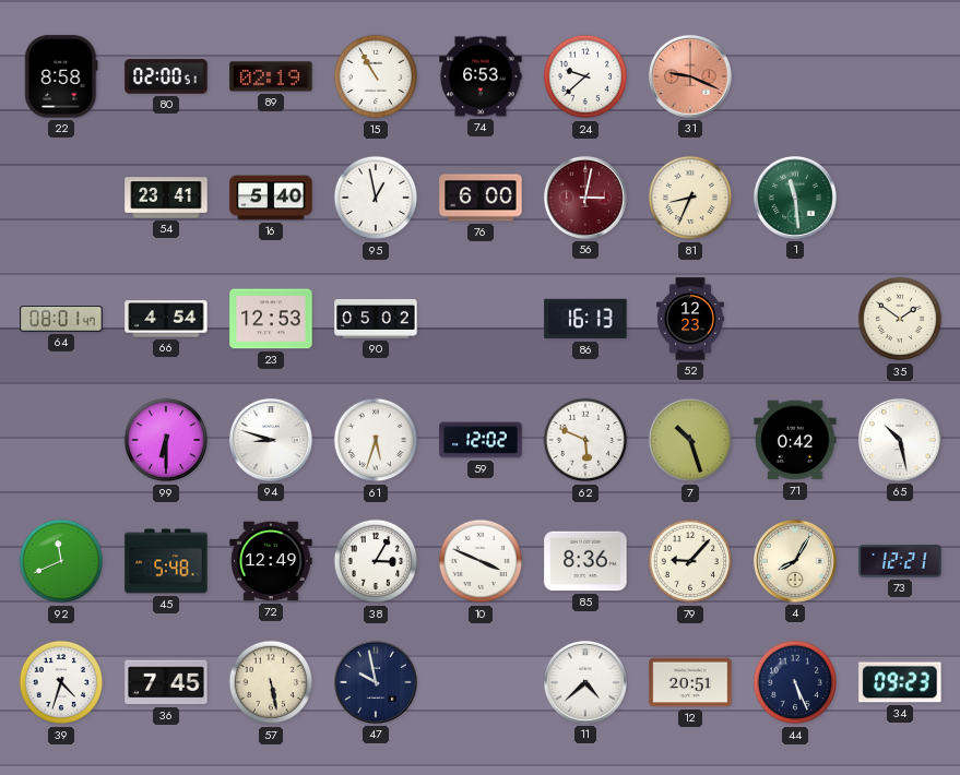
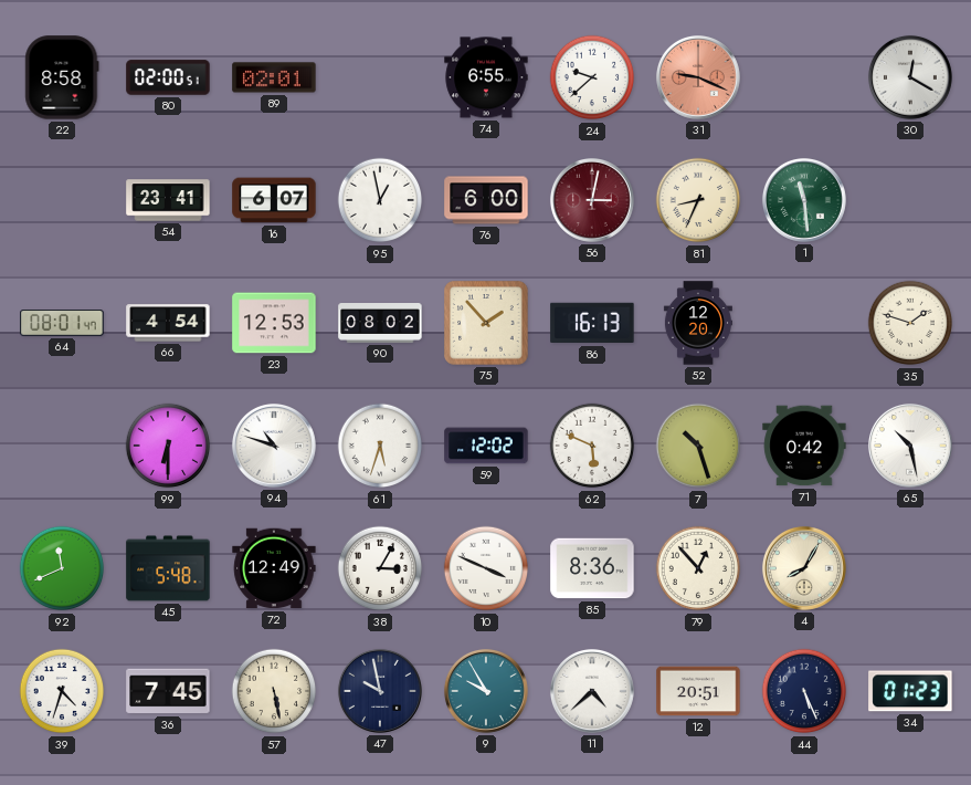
89: 02:19 -> 02:01
15: 10:55 -> none
74: 6:53 -> 6:55
30: none -> 12:20
16: 5:40 -> 6:07
90: 05:02 -> 08:02
75: none -> 1:53
52: 12:23 -> 12:20
35: 1:51 -> 1:48
94: 8:48 -> 10:48
79: 9:07 -> 12:53
73: 12:21 -> none
9: none -> 9:55
34: 09:23 -> 01:23
